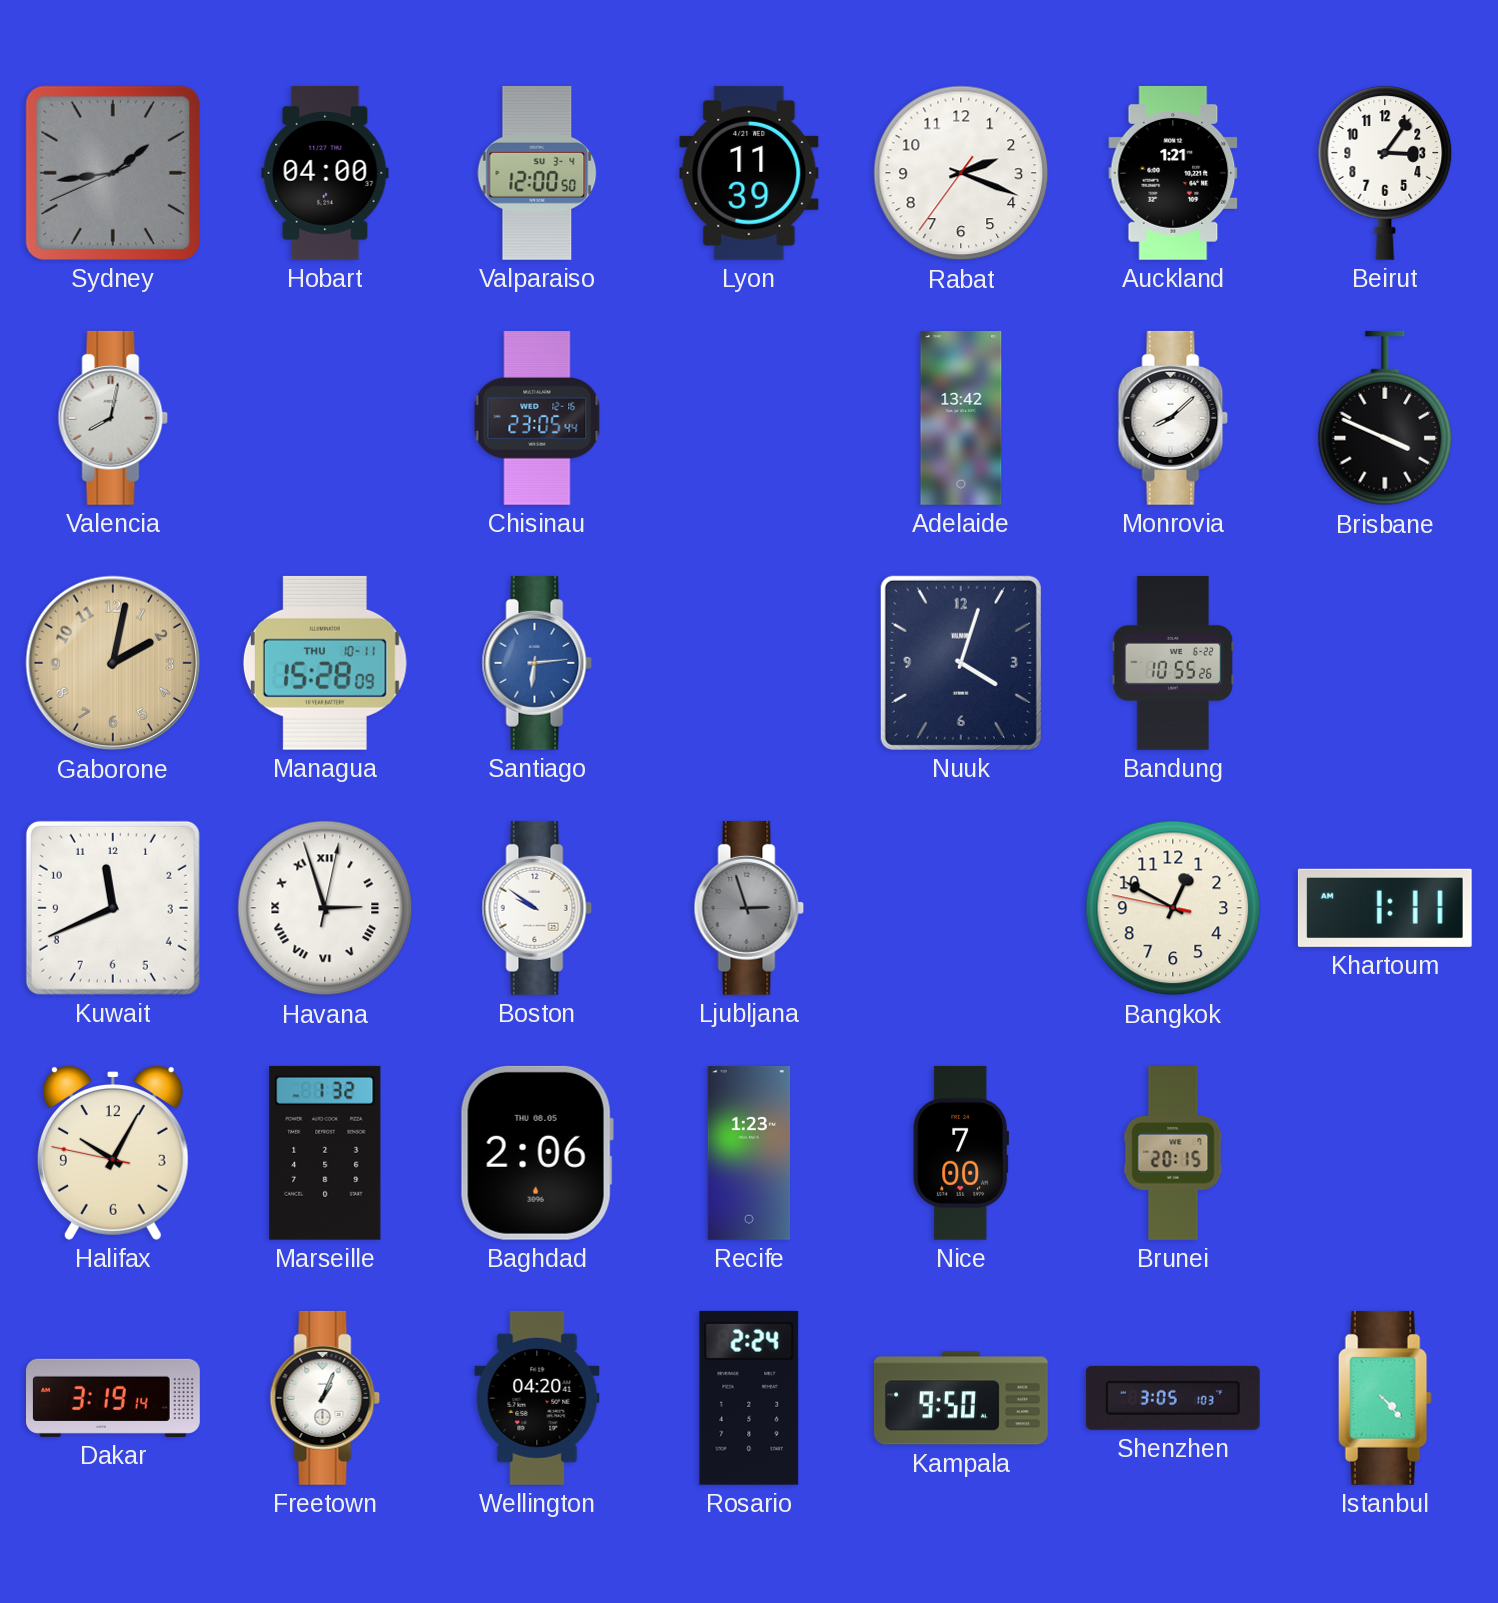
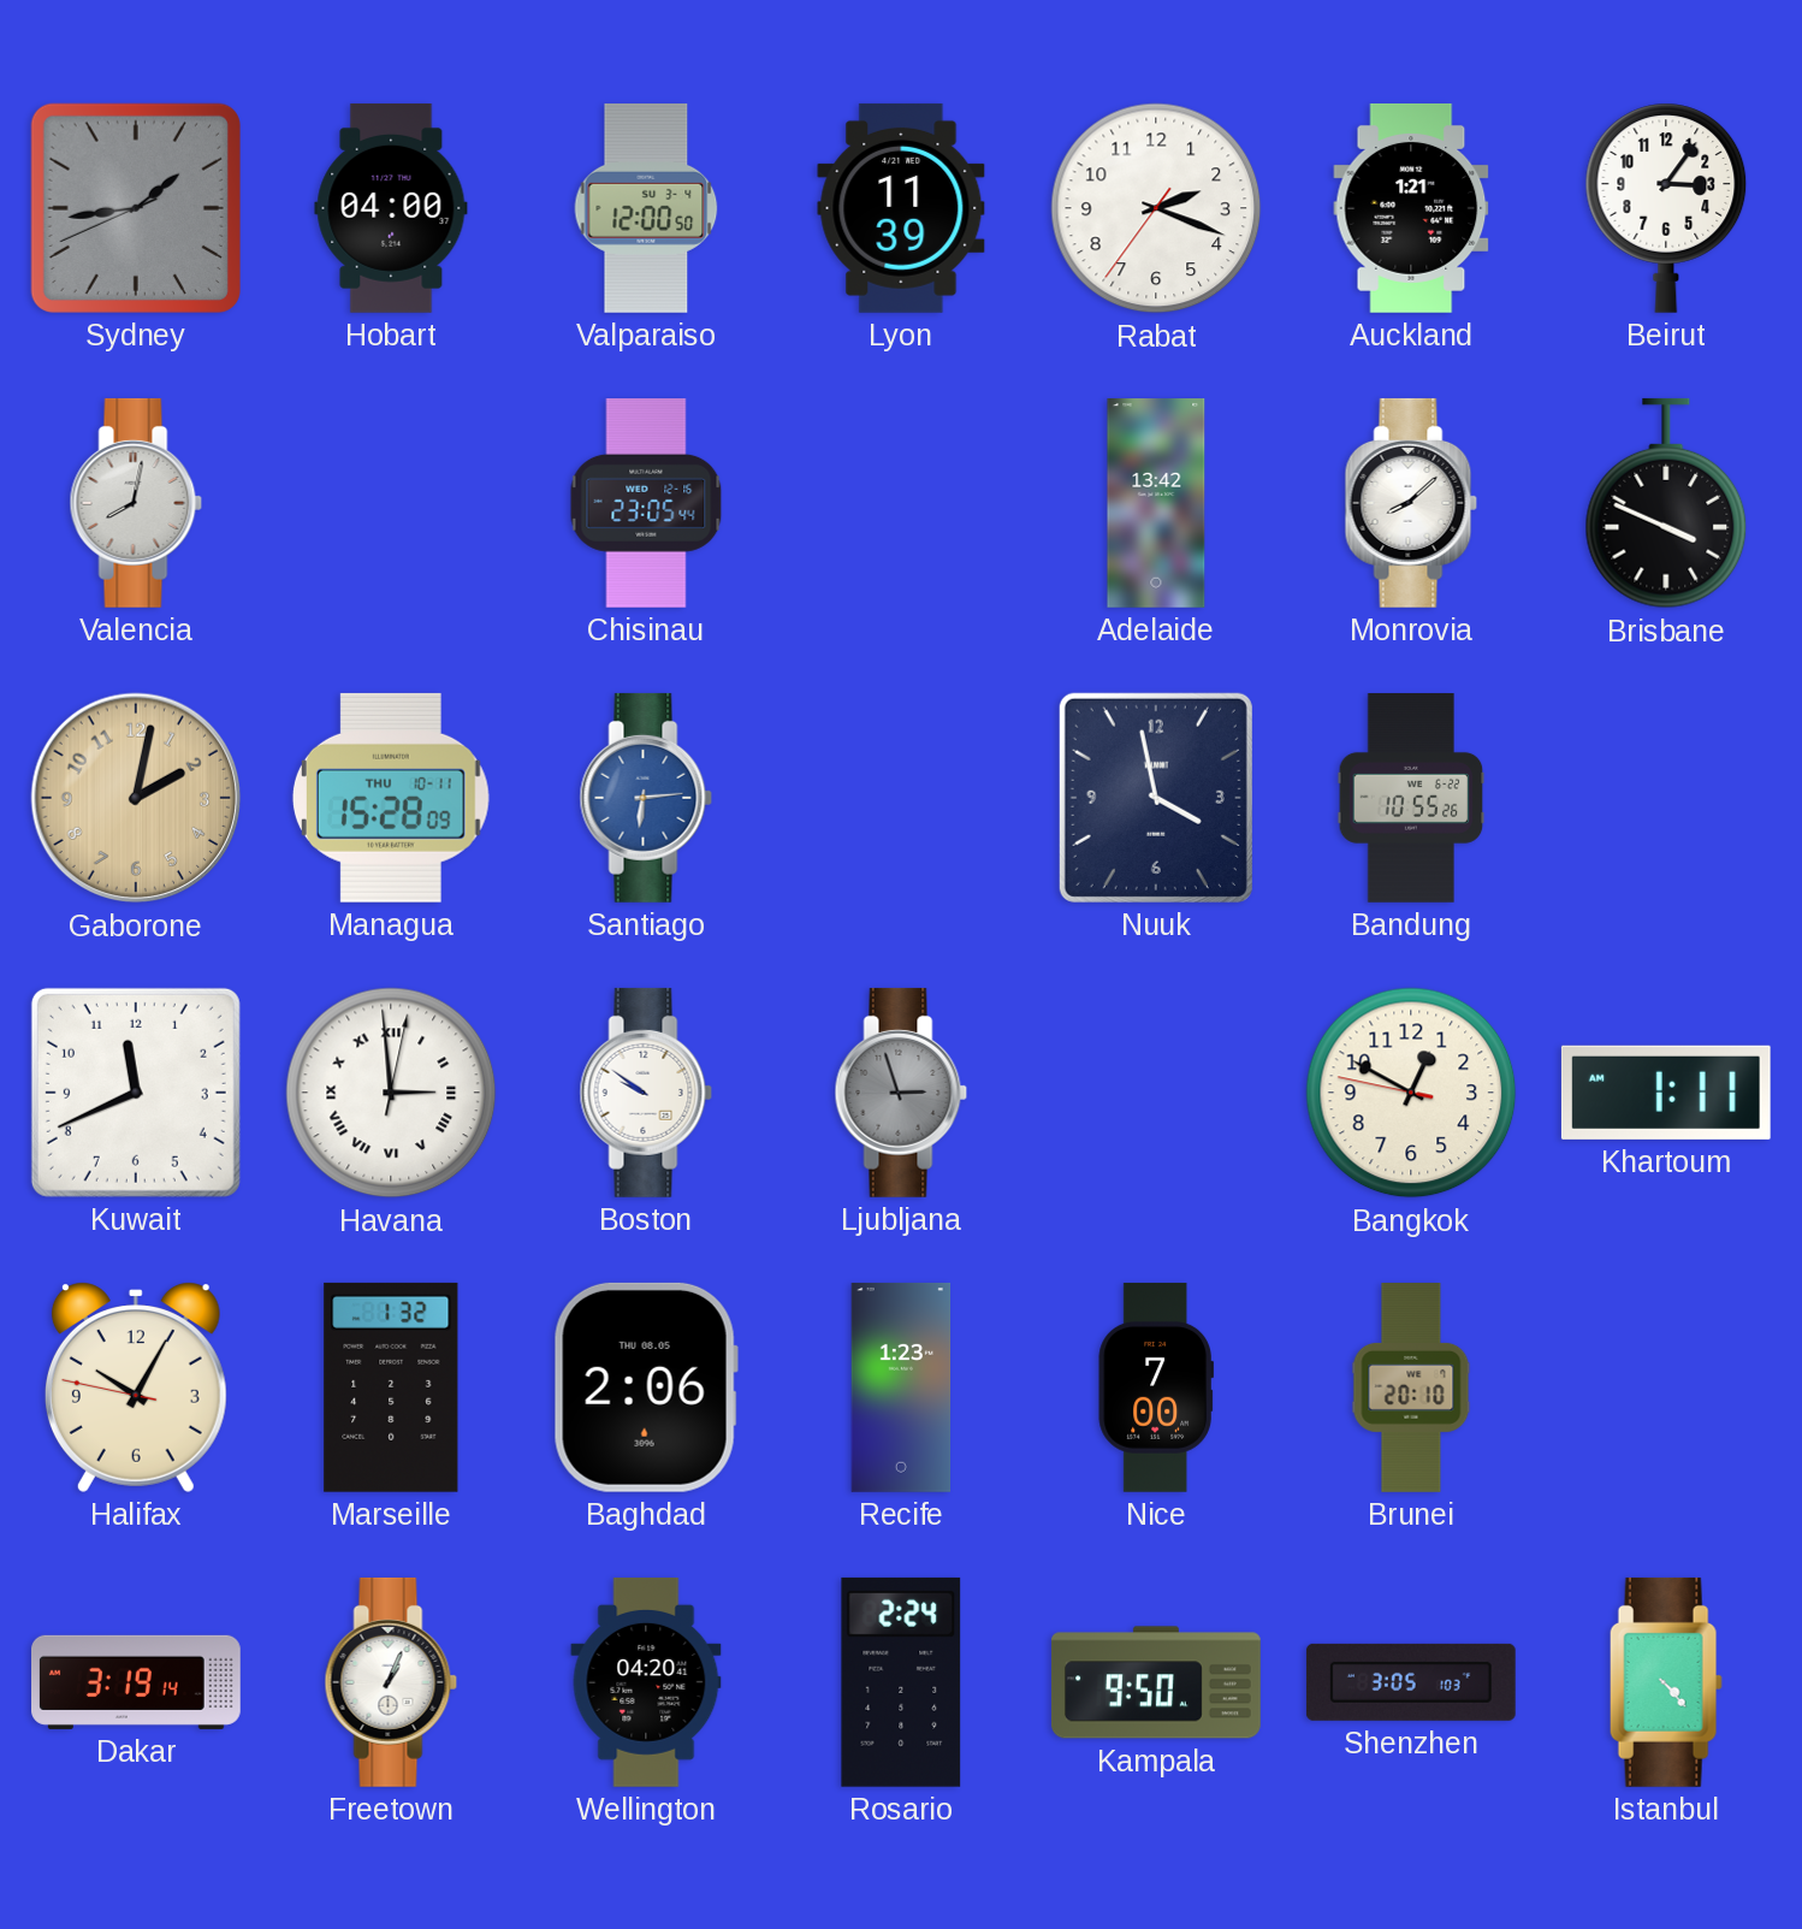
Nuuk: 4:03 -> 3:58
Havana: 2:57 -> 2:59
Brunei: 20:15 -> 20:10
